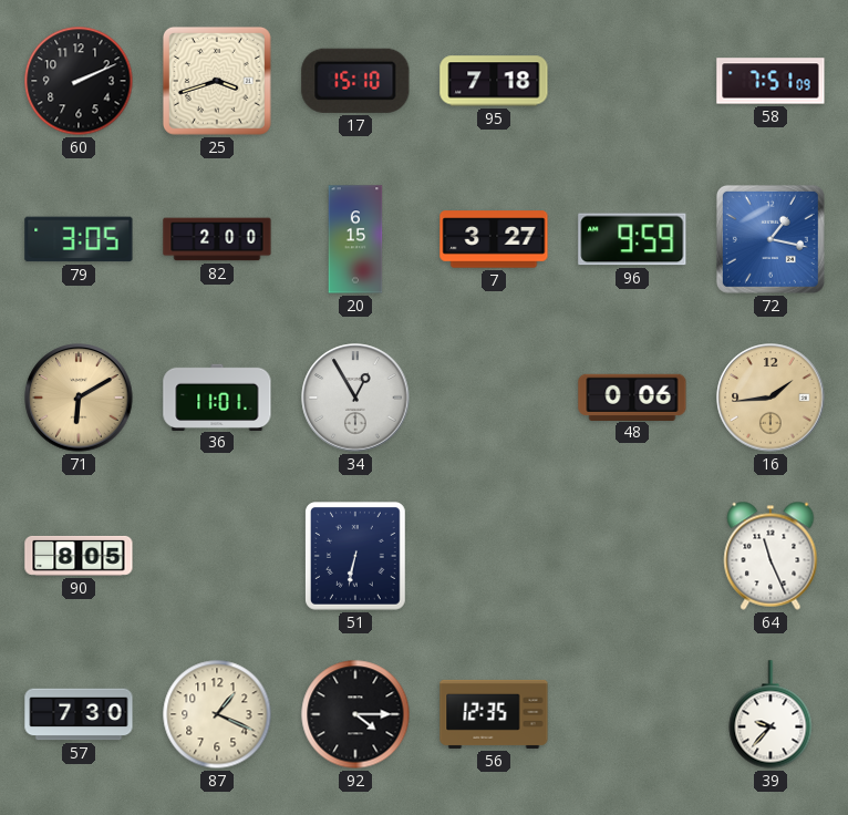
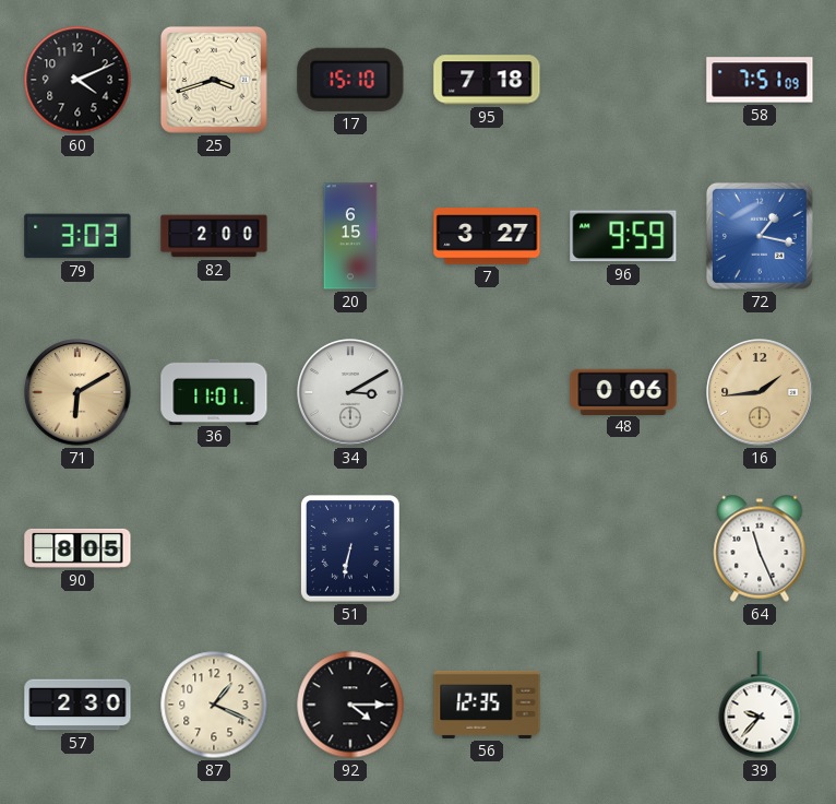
60: 2:11 -> 4:11
79: 3:05 -> 3:03
34: 12:55 -> 3:10
57: 7:30 -> 2:30
